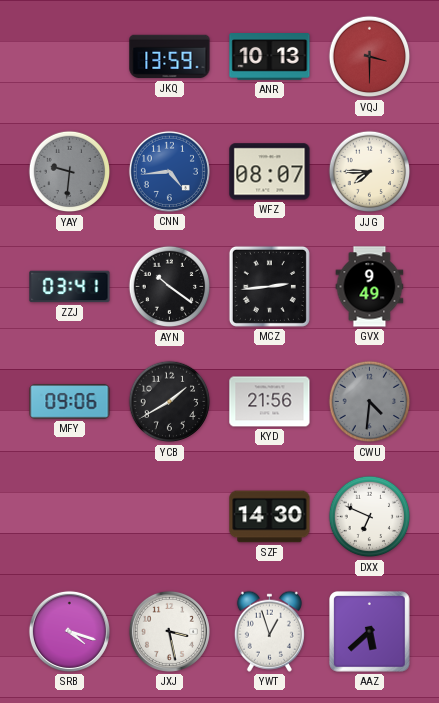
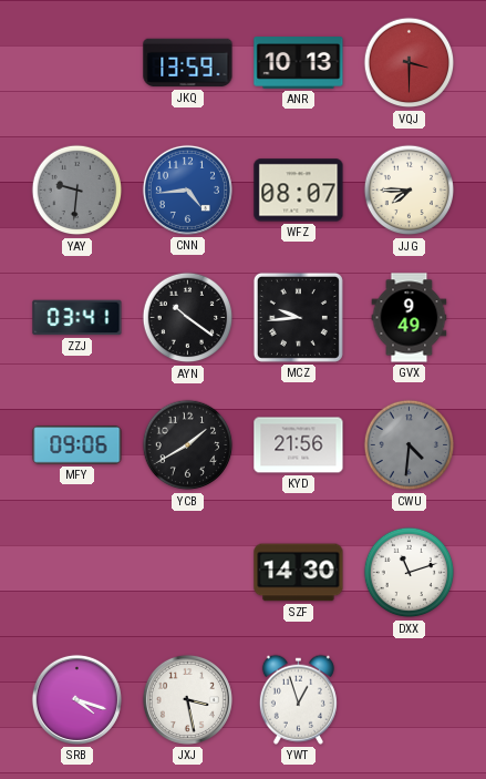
MCZ: 2:44 -> 9:44
DXX: 6:49 -> 11:12
AAZ: 5:38 -> none
